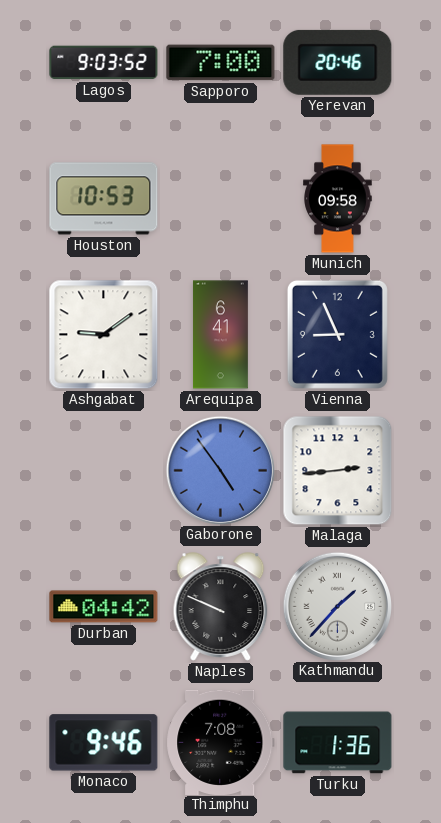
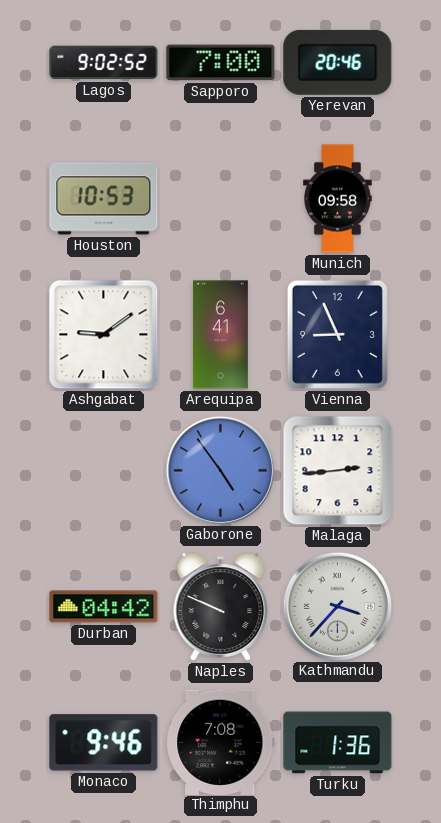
Lagos: 9:03 -> 9:02
Kathmandu: 1:37 -> 3:37
